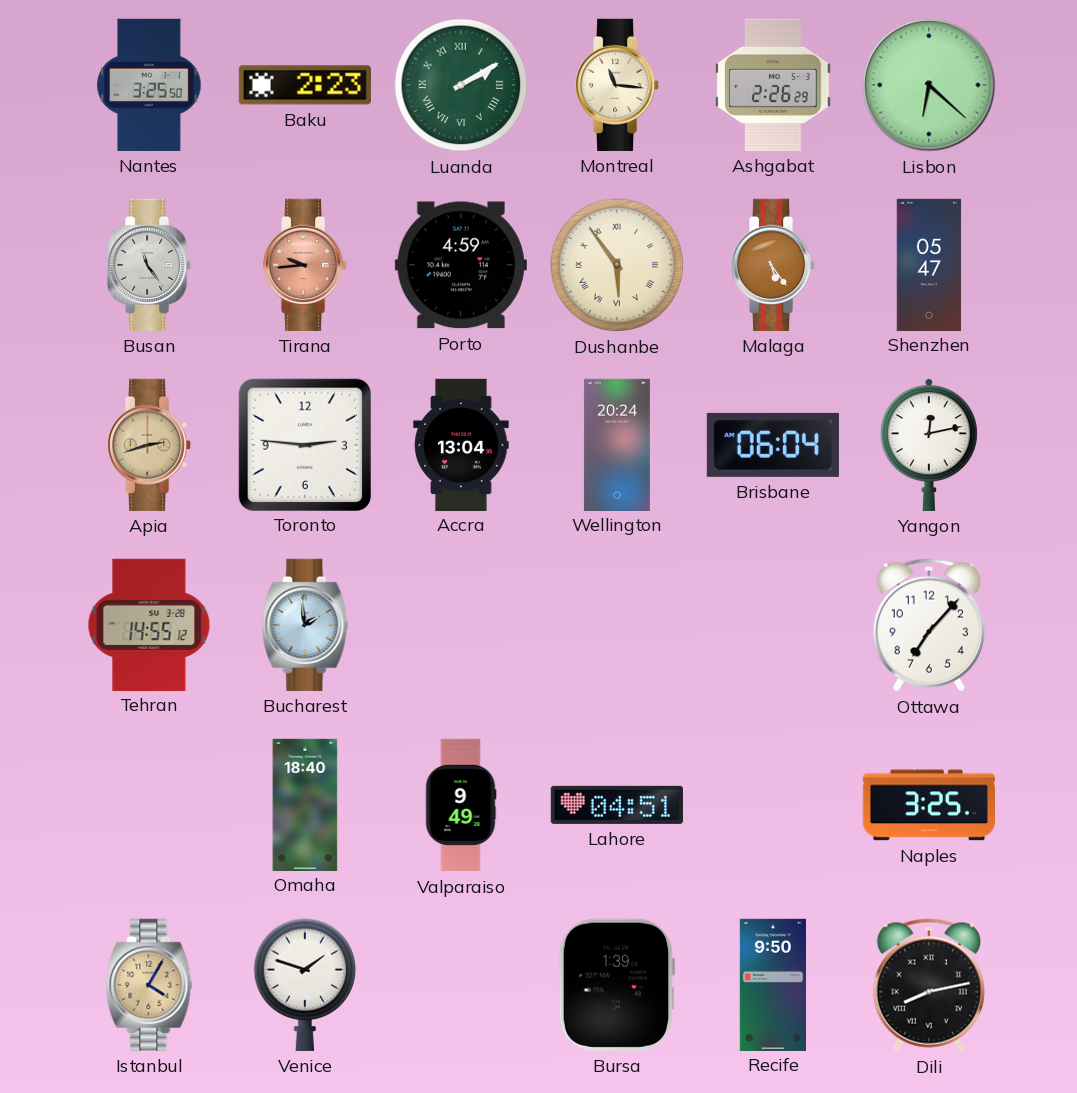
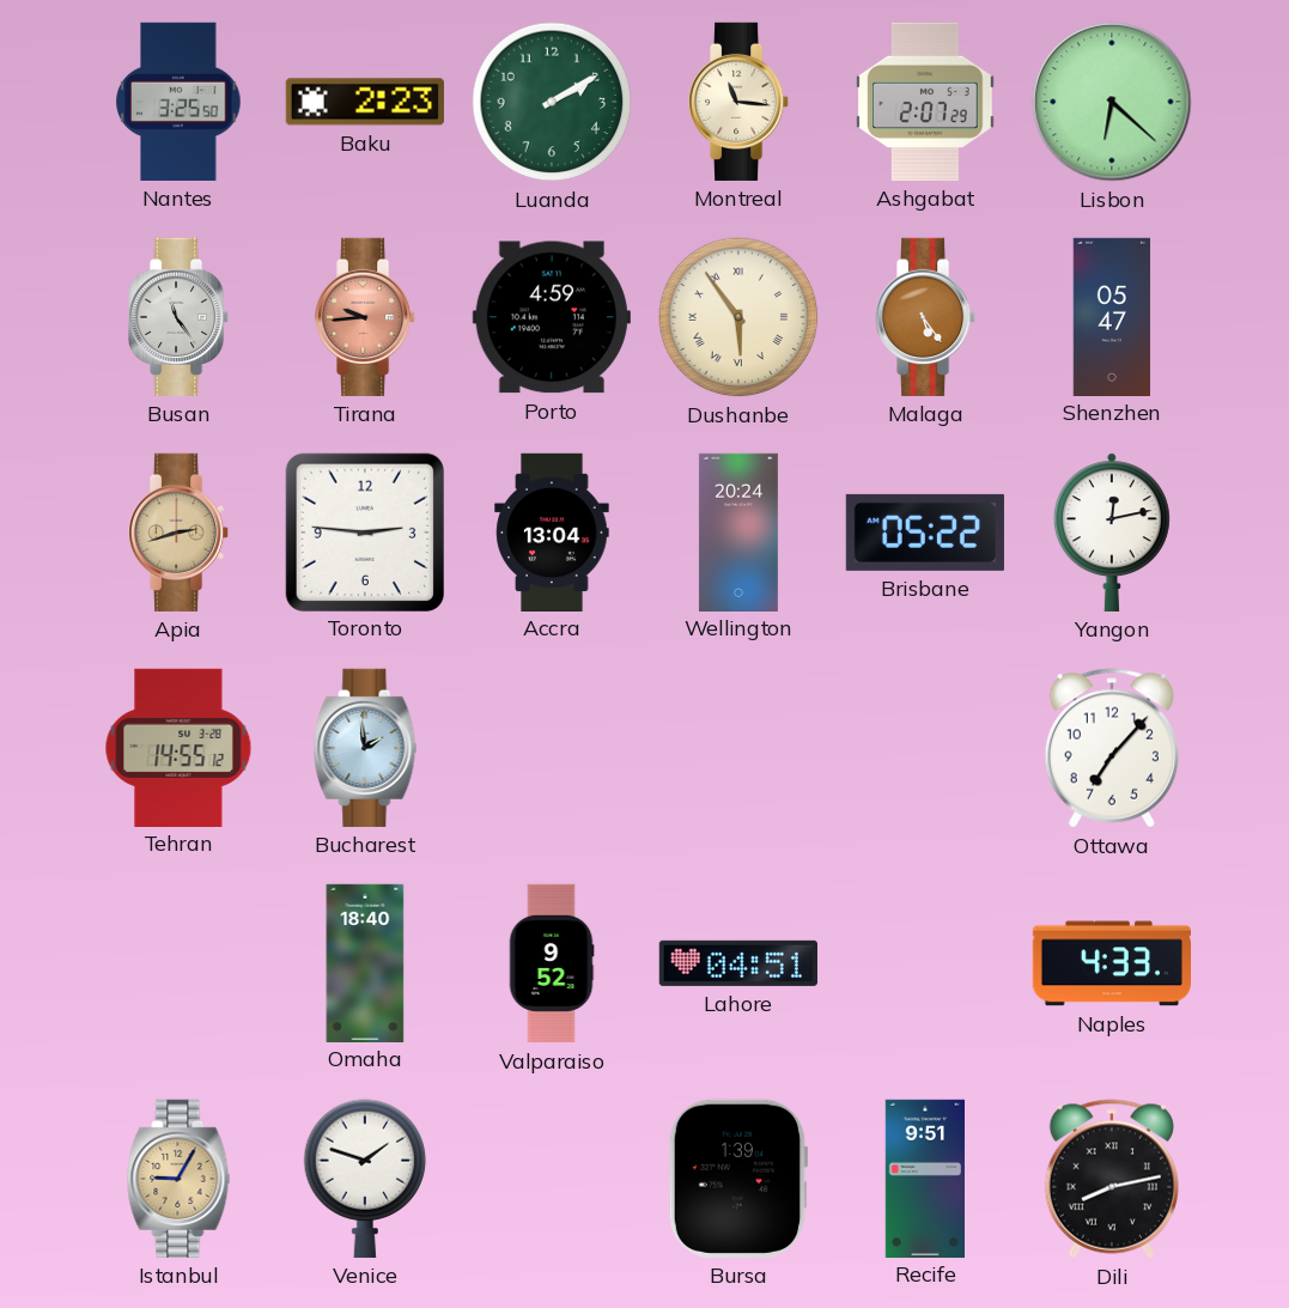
Luanda numerals: Roman -> Arabic
Ashgabat: 2:26 -> 2:07
Brisbane: 06:04 -> 05:22
Valparaiso: 9:49 -> 9:52
Naples: 3:25 -> 4:33
Istanbul: 4:05 -> 9:05
Recife: 9:50 -> 9:51
